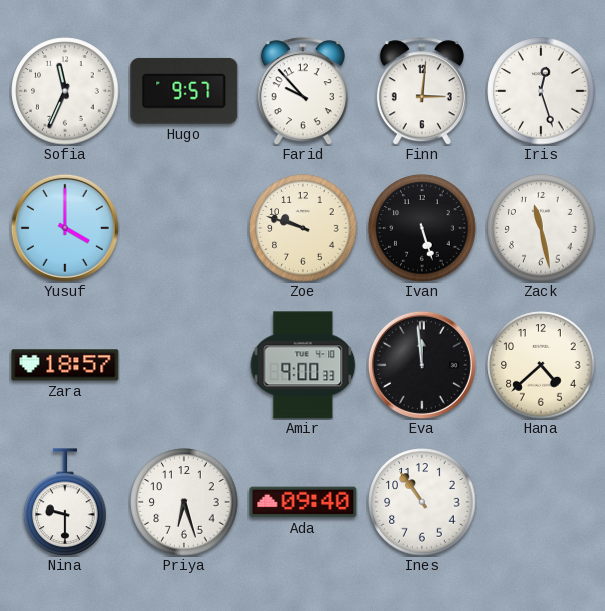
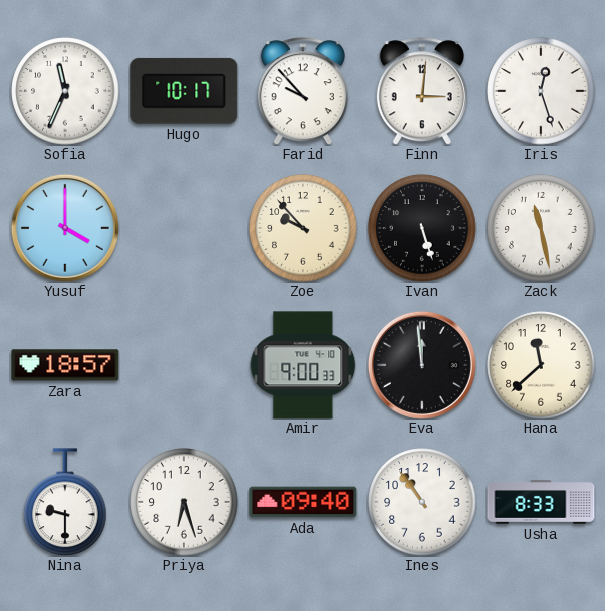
Hugo: 9:57 -> 10:17
Zoe: 9:48 -> 9:53
Hana: 4:38 -> 11:38
Usha: none -> 8:33
